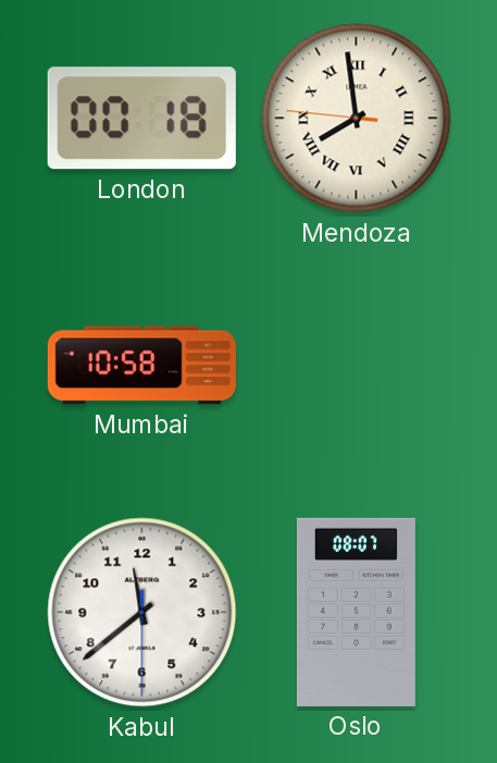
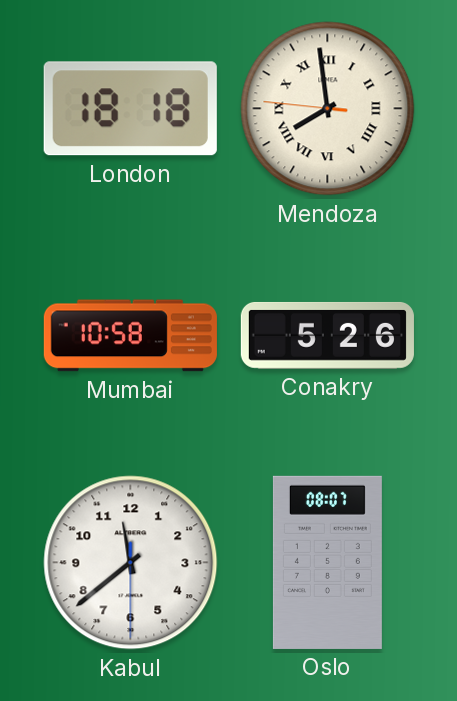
London: 00:18 -> 18:18
Conakry: none -> 5:26
